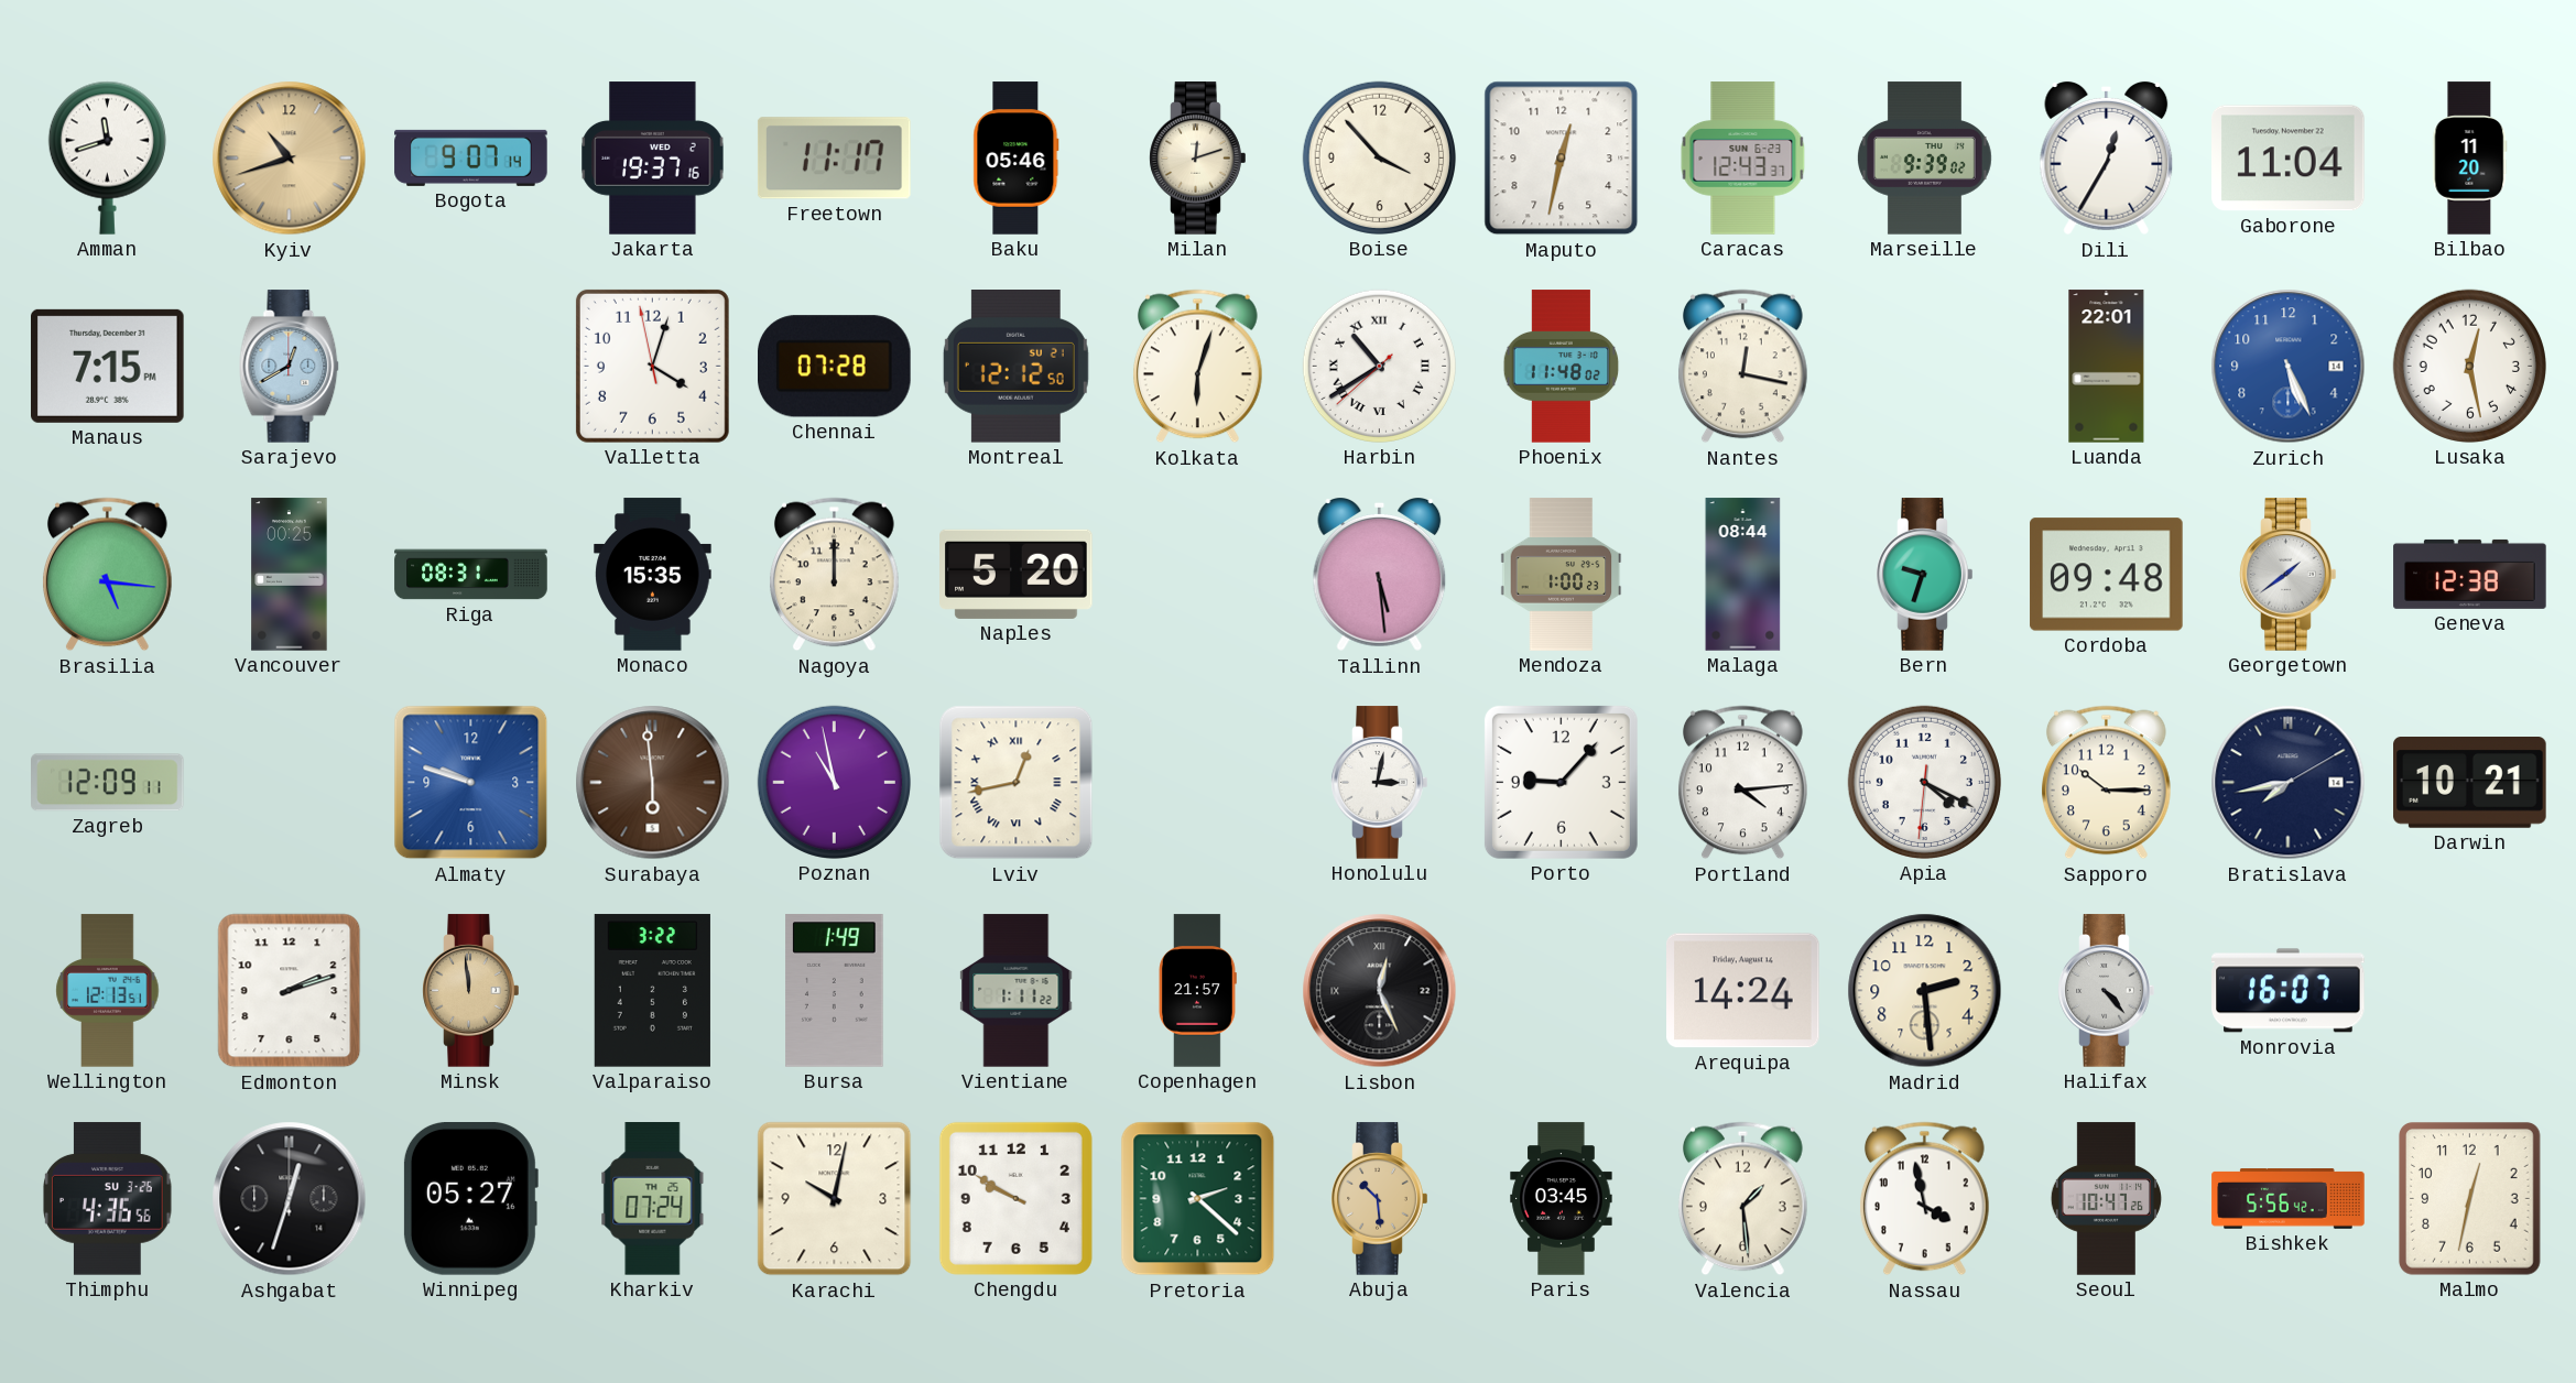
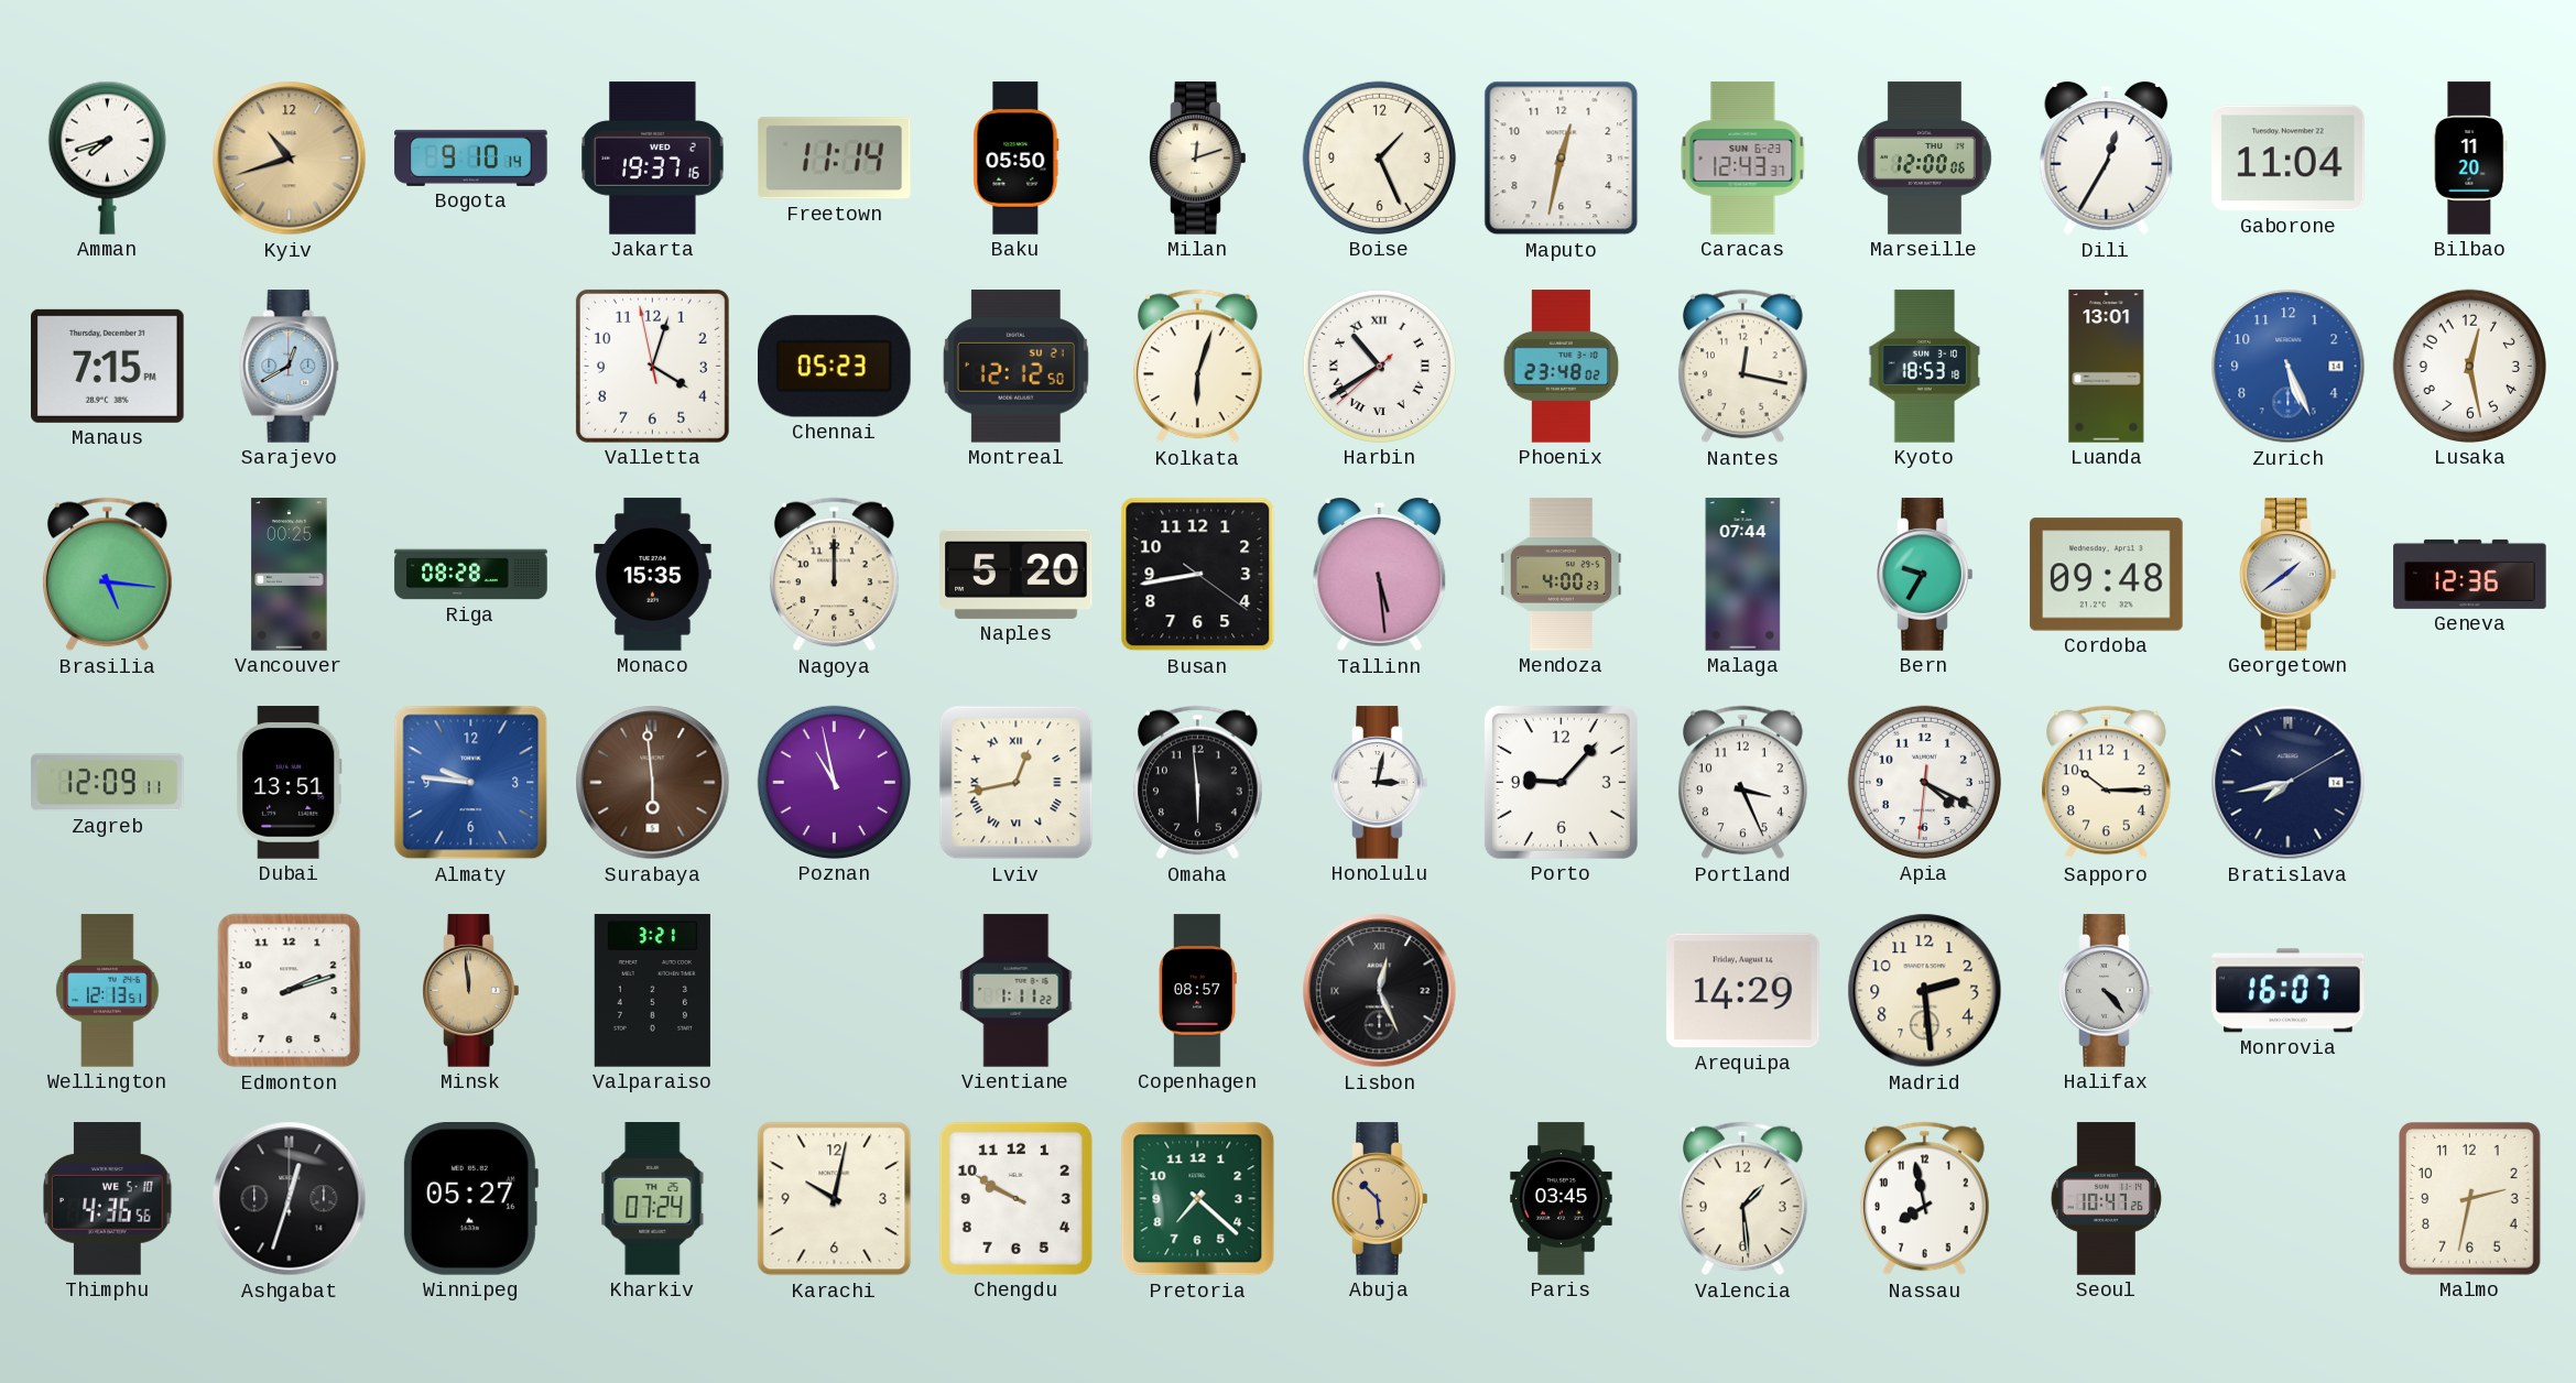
Amman: 11:42 -> 7:42
Bogota: 9:07 -> 9:10
Freetown: 11:17 -> 11:14
Baku: 05:46 -> 05:50
Boise: 3:53 -> 1:26
Marseille: 9:39 -> 12:00
Chennai: 07:28 -> 05:23
Phoenix: 11:48 -> 23:48
Kyoto: none -> 18:53
Luanda: 22:01 -> 13:01
Riga: 08:31 -> 08:28
Busan: none -> 8:43
Mendoza: 1:00 -> 4:00
Malaga: 08:44 -> 07:44
Bern: 9:33 -> 9:35
Geneva: 12:38 -> 12:36
Dubai: none -> 13:51
Almaty: 9:48 -> 9:46
Omaha: none -> 5:59
Portland: 4:14 -> 3:26
Darwin: 10:21 -> none
Valparaiso: 3:22 -> 3:21
Bursa: 1:49 -> none
Copenhagen: 21:57 -> 08:57
Arequipa: 14:24 -> 14:29
Thimphu date: SU 3-26 -> WE 5-10
Pretoria: 2:22 -> 7:22
Nassau: 3:58 -> 7:58
Bishkek: 5:56 -> none
Malmo: 12:32 -> 2:32
